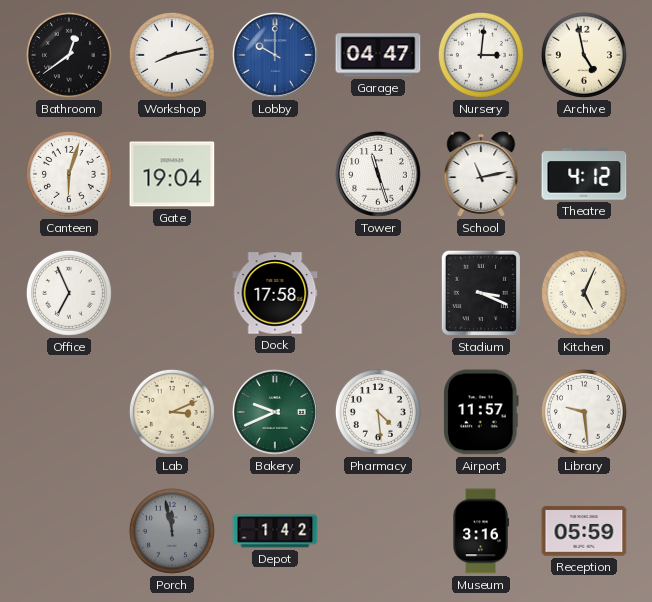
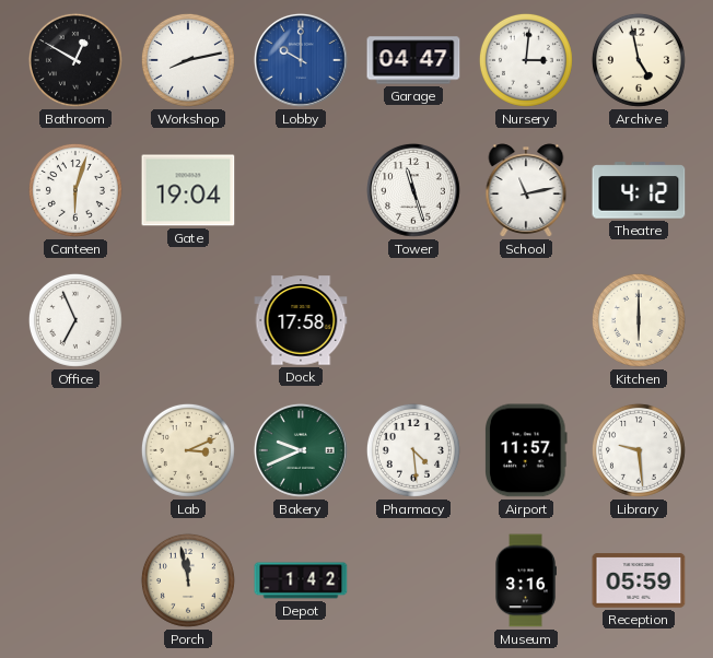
Bathroom: 12:39 -> 12:50
Stadium: 3:19 -> none
Kitchen: 5:04 -> 6:00
Porch dial: grey -> cream
